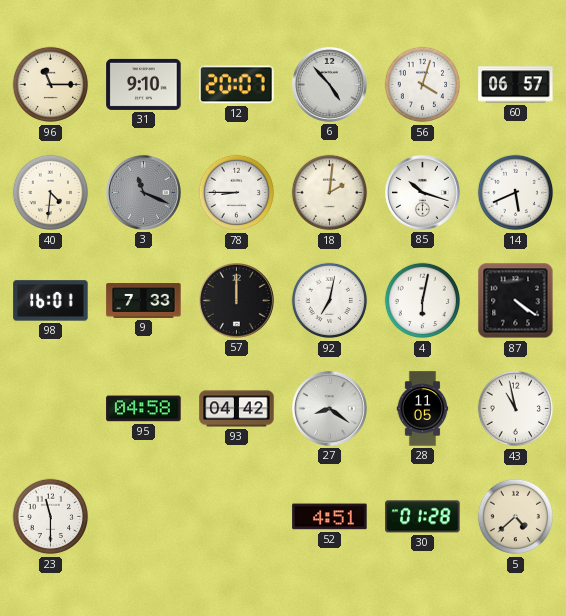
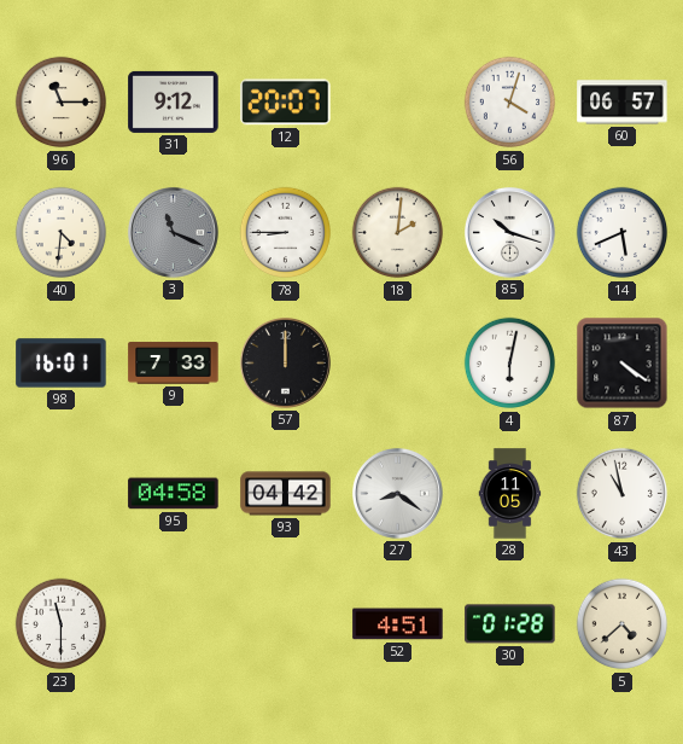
31: 9:10 -> 9:12
6: 4:53 -> none
92: 7:02 -> none
